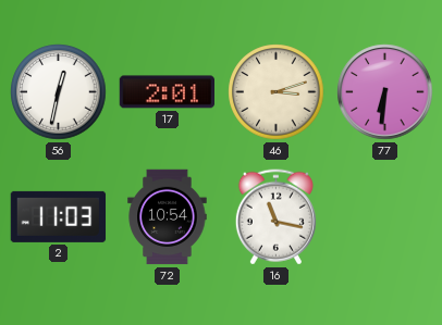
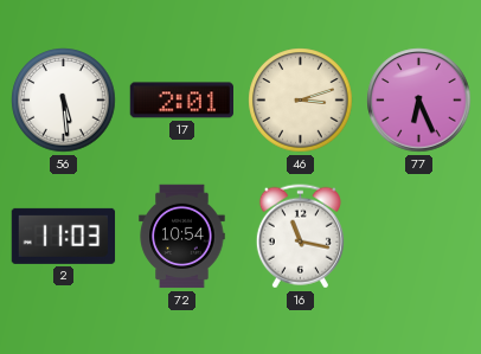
56: 12:32 -> 5:29
77: 6:31 -> 6:26
